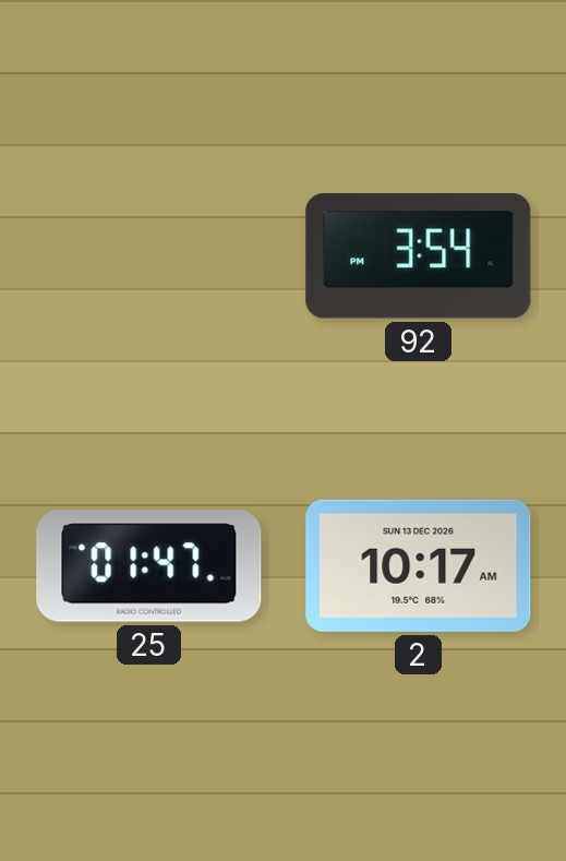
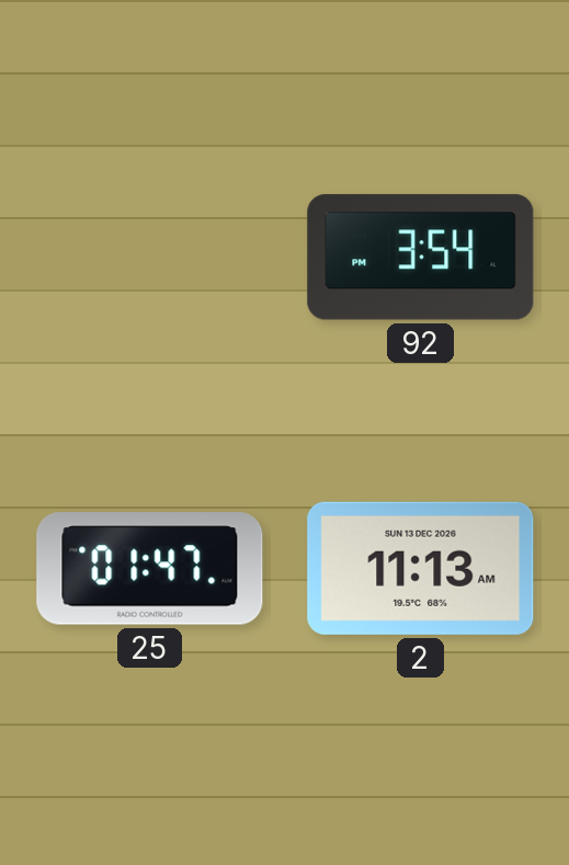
2: 10:17 -> 11:13
